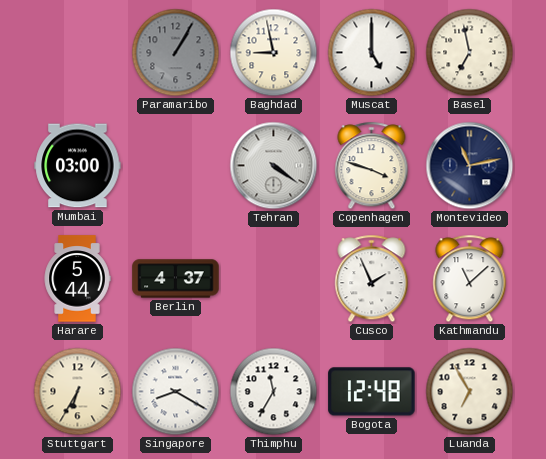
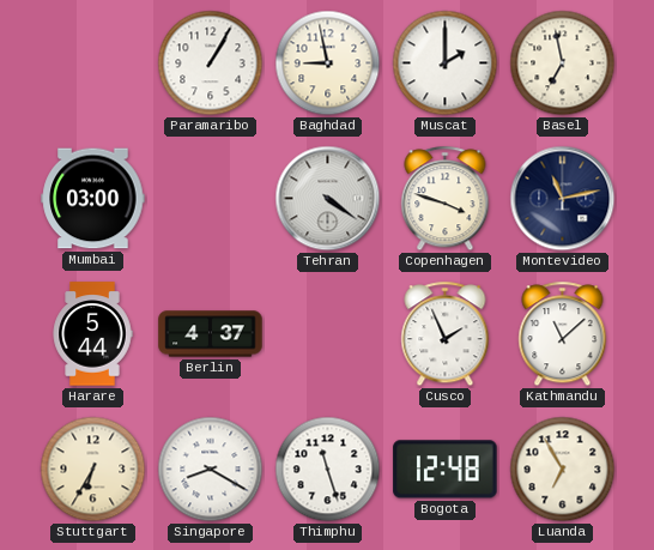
Paramaribo dial: grey -> white
Muscat: 5:00 -> 2:00
Thimphu: 11:35 -> 11:27
